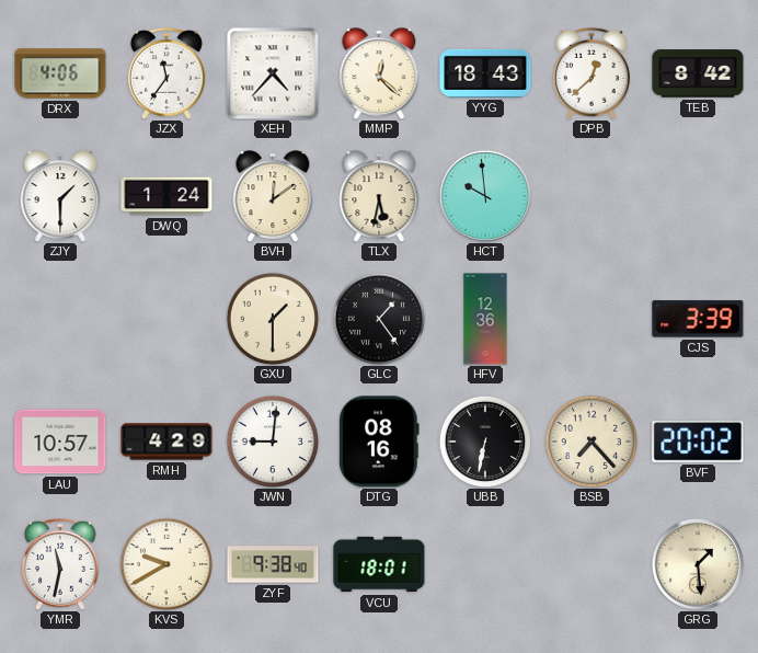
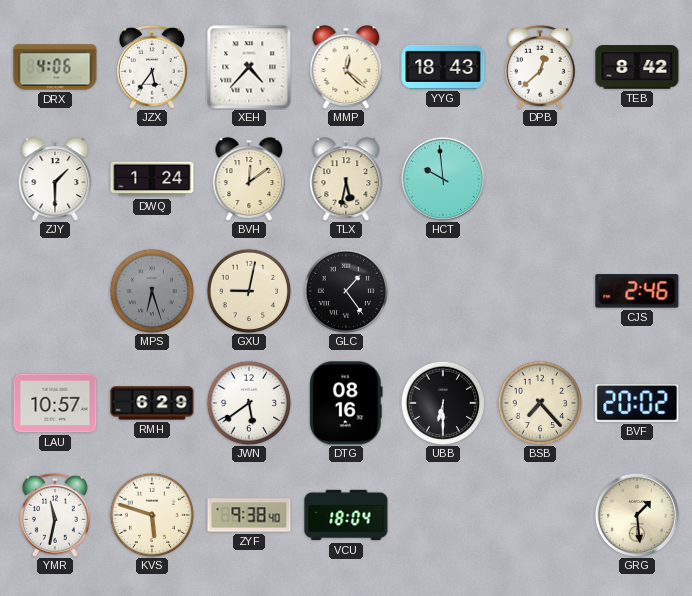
JZX: 11:36 -> 5:36
MPS: none -> 6:27
GXU: 1:30 -> 9:02
HFV: 12:36 -> none
CJS: 3:39 -> 2:46
RMH: 4:29 -> 6:29
JWN: 9:01 -> 5:39
UBB: 6:32 -> 6:30
KVS: 9:40 -> 5:48
VCU: 18:01 -> 18:04
